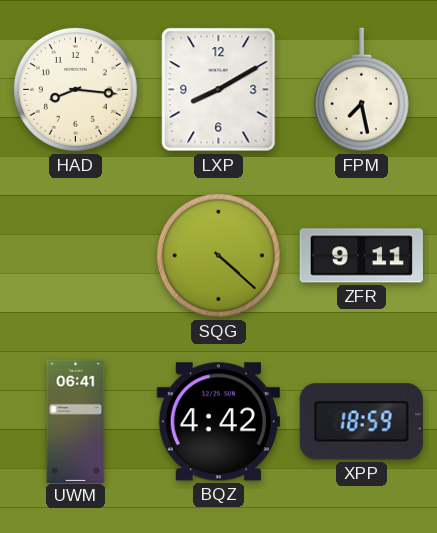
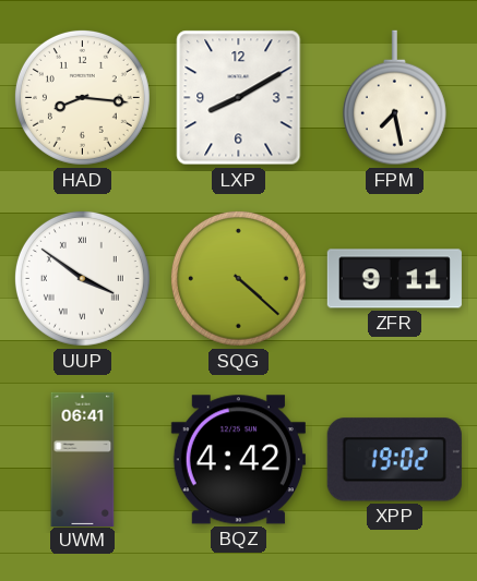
UUP: none -> 3:51
XPP: 18:59 -> 19:02
